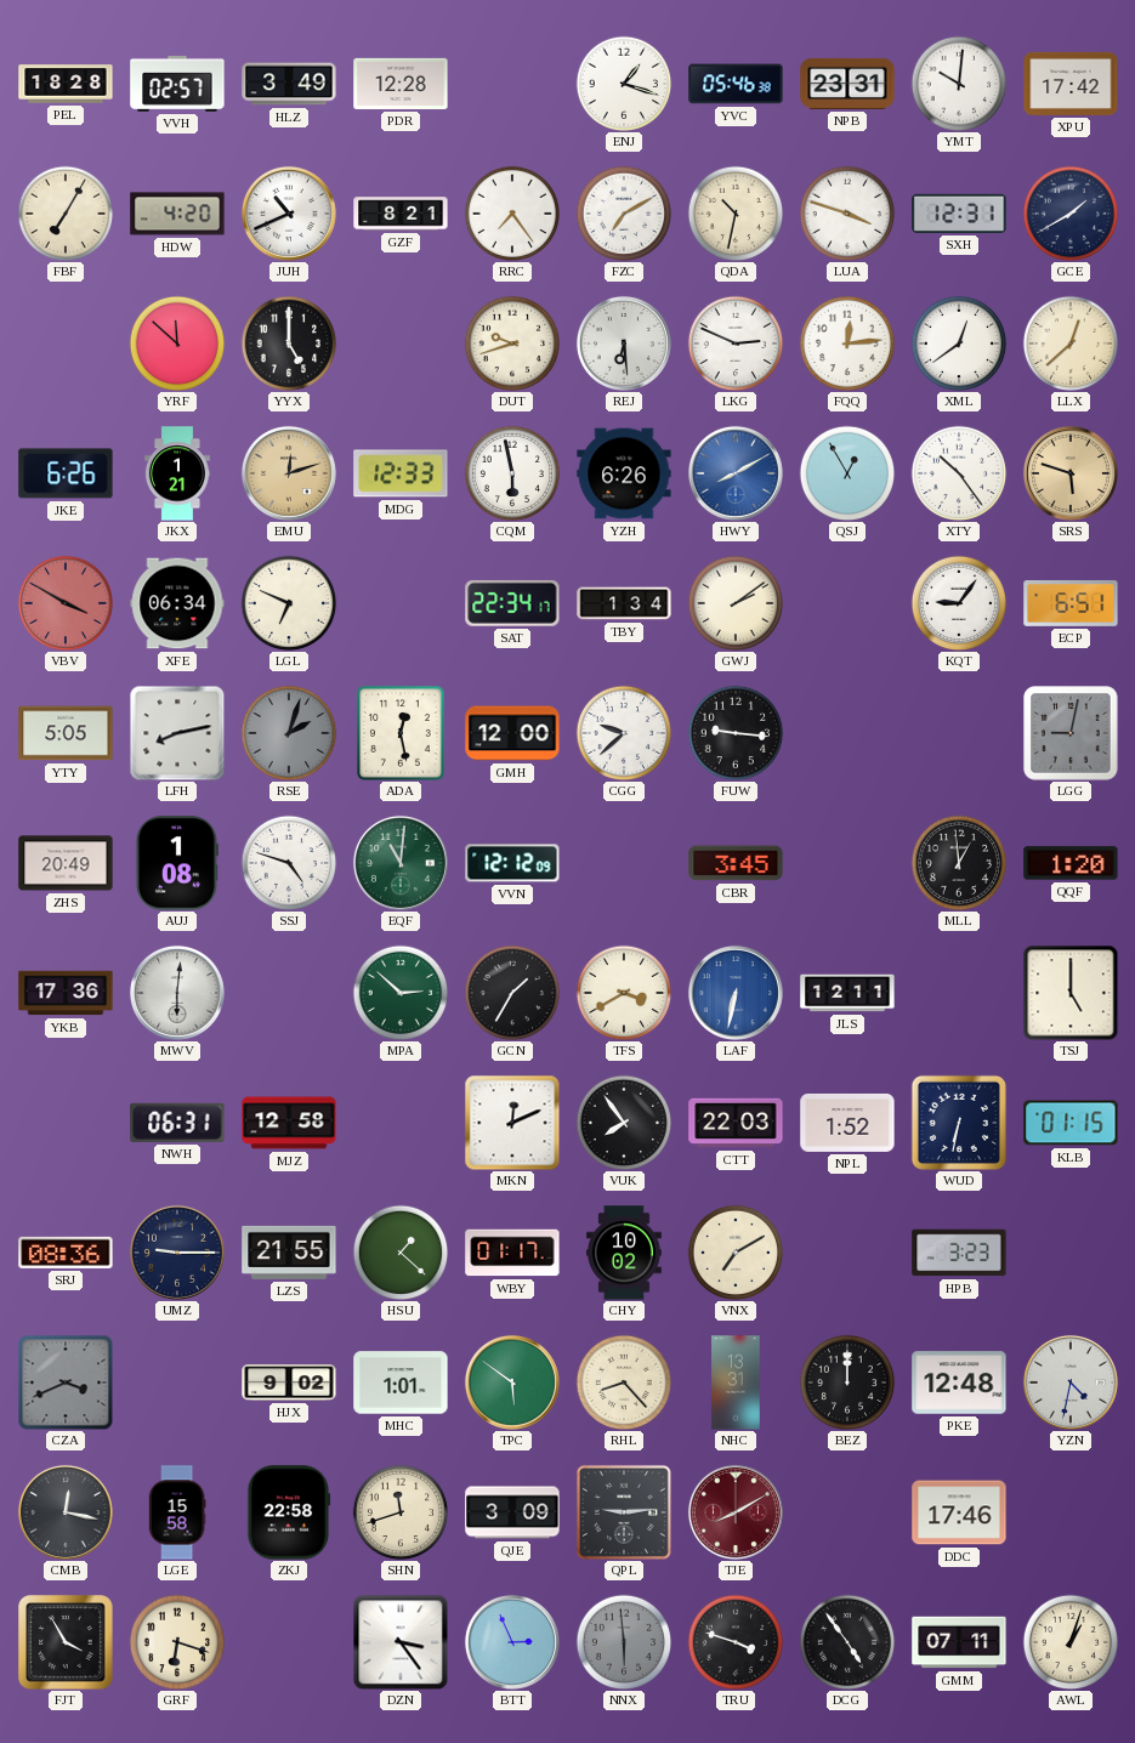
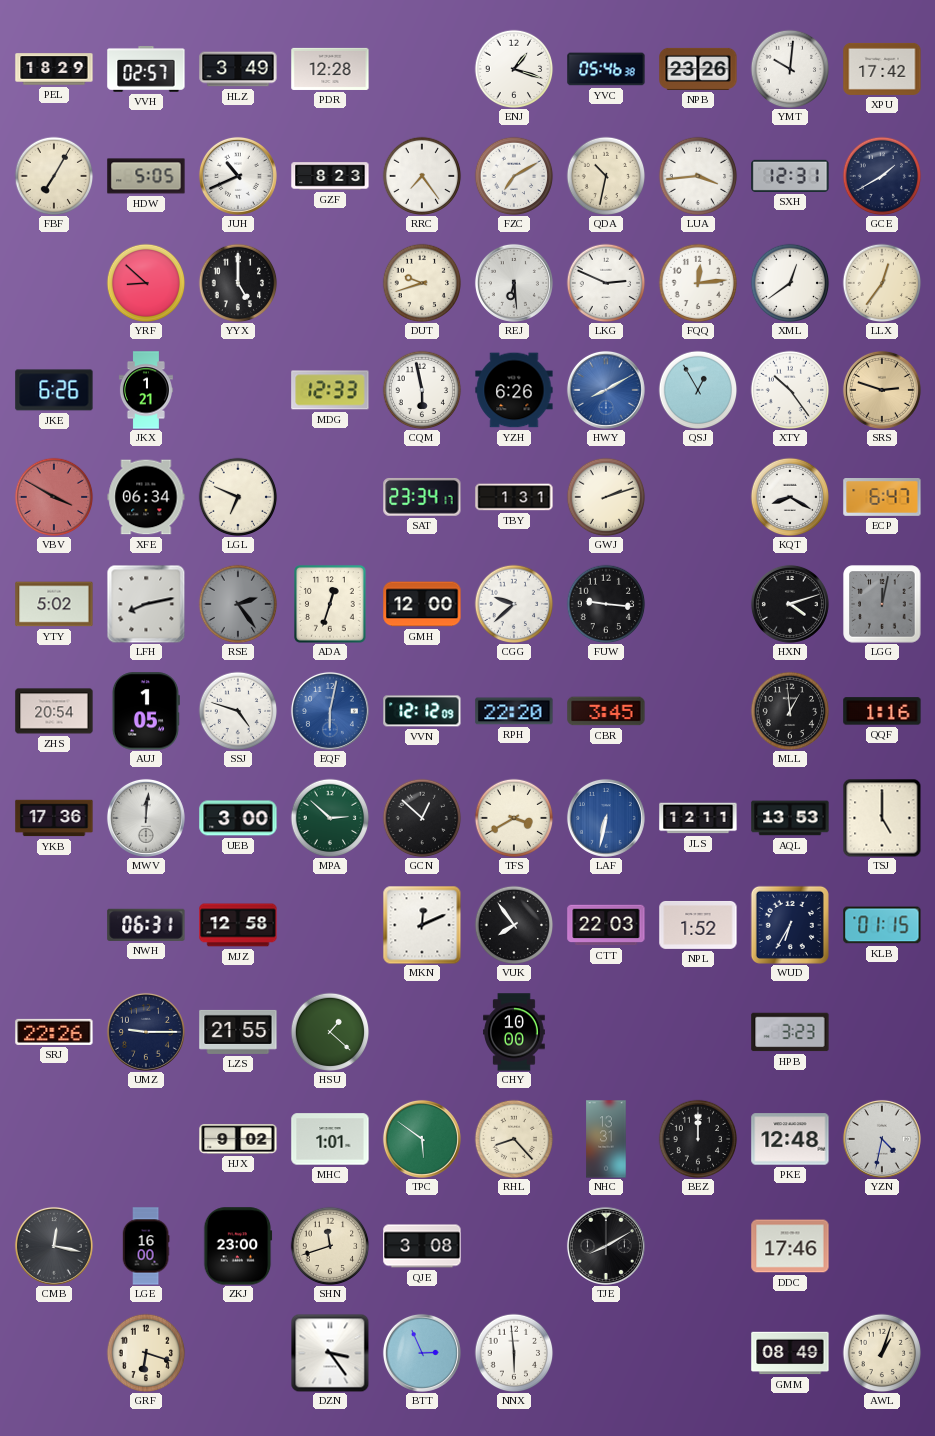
PEL: 18:28 -> 18:29
NPB: 23:31 -> 23:26
HDW: 4:20 -> 5:05
GZF: 8:21 -> 8:23
LUA: 3:48 -> 3:44
YRF: 11:52 -> 8:52
LLX: 12:38 -> 12:36
EMU: 12:12 -> none
SRS: 5:48 -> 2:48
SAT: 22:34 -> 23:34
TBY: 1:34 -> 1:31
GWJ: 2:09 -> 2:12
KQT: 9:06 -> 8:20
ECP: 6:51 -> 6:47
YTY: 5:05 -> 5:02
RSE: 2:03 -> 2:24
ADA: 12:28 -> 12:33
HXN: none -> 4:12
LGG: 9:02 -> 12:02
ZHS: 20:49 -> 20:54
AUJ: 1:08 -> 1:05
EQF: 11:01 -> 6:02
EQF dial: green -> blue
RPH: none -> 22:20
QQF: 1:20 -> 1:16
MWV: 6:01 -> 12:01
UEB: none -> 3:00
GCN: 1:35 -> 12:52
AQL: none -> 13:53
WUD: 6:32 -> 6:35
SRJ: 08:36 -> 22:26
WBY: 01:17 -> none
CHY: 10:02 -> 10:00
VNX: 7:10 -> none
CZA: 3:41 -> none
LGE: 15:58 -> 16:00
ZKJ: 22:58 -> 23:00
QJE: 3:09 -> 3:08
QPL: 9:14 -> none
TJE dial: burgundy -> black
FJT: 3:55 -> none
NNX dial: grey -> white
TRU: 3:48 -> none
DCG: 4:54 -> none
GMM: 07:11 -> 08:49
